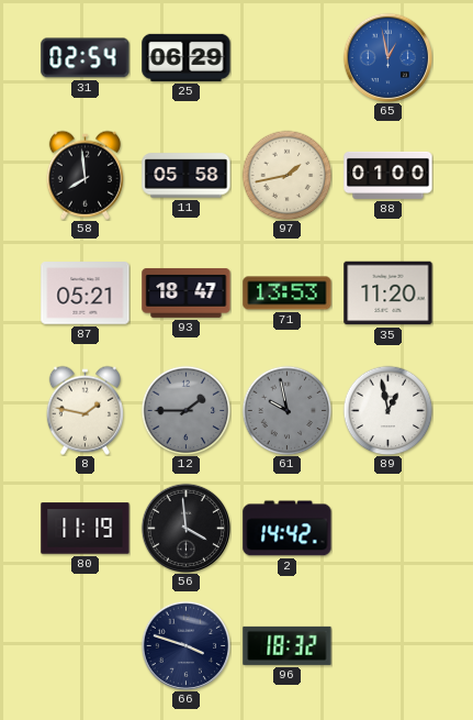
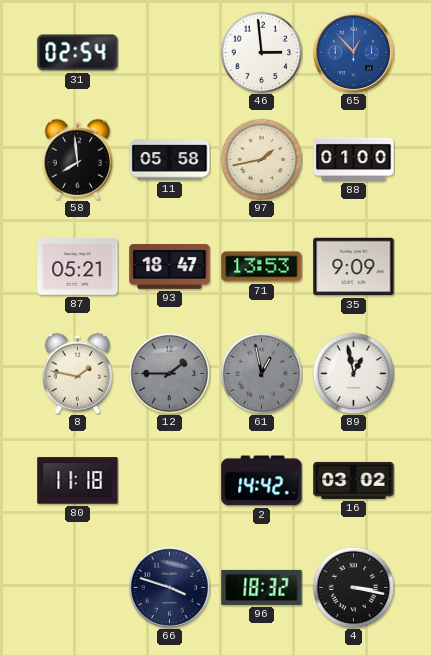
25: 06:29 -> none
46: none -> 2:59
65: 12:58 -> 12:53
35: 11:20 -> 9:09
61: 9:58 -> 12:58
80: 11:19 -> 11:18
56: 3:59 -> none
16: none -> 03:02
4: none -> 3:17
